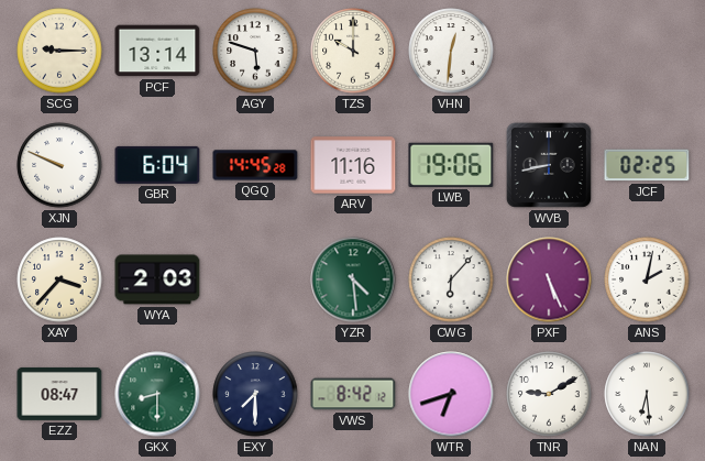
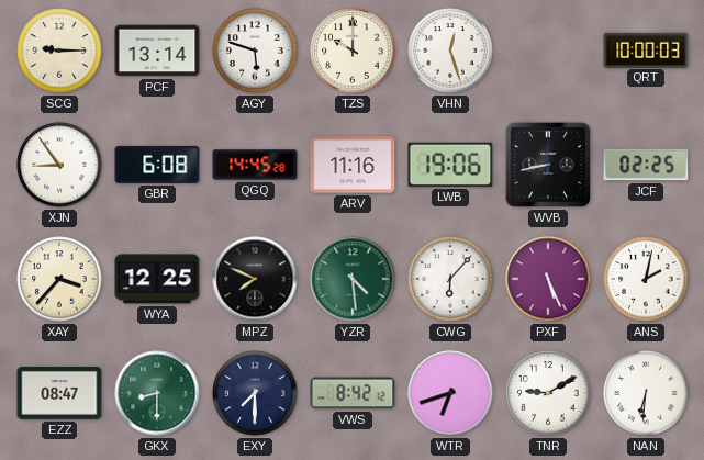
VHN: 12:31 -> 12:27
QRT: none -> 10:00
XJN: 9:49 -> 8:54
GBR: 6:04 -> 6:08
WYA: 2:03 -> 12:25
MPZ: none -> 7:49
NAN: 6:29 -> 6:31
